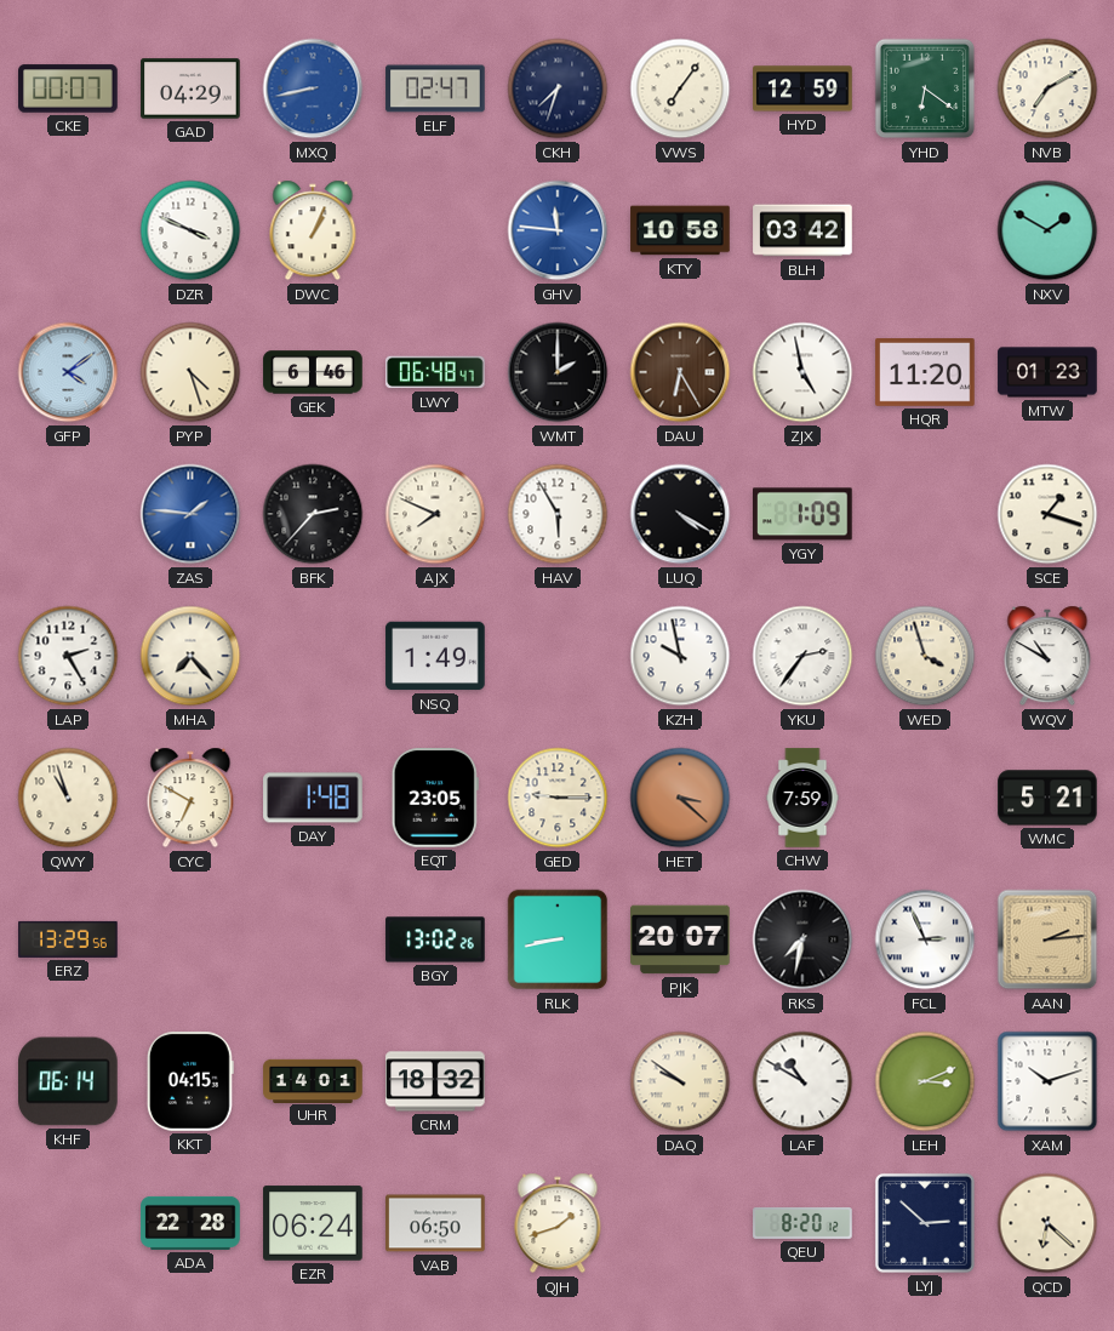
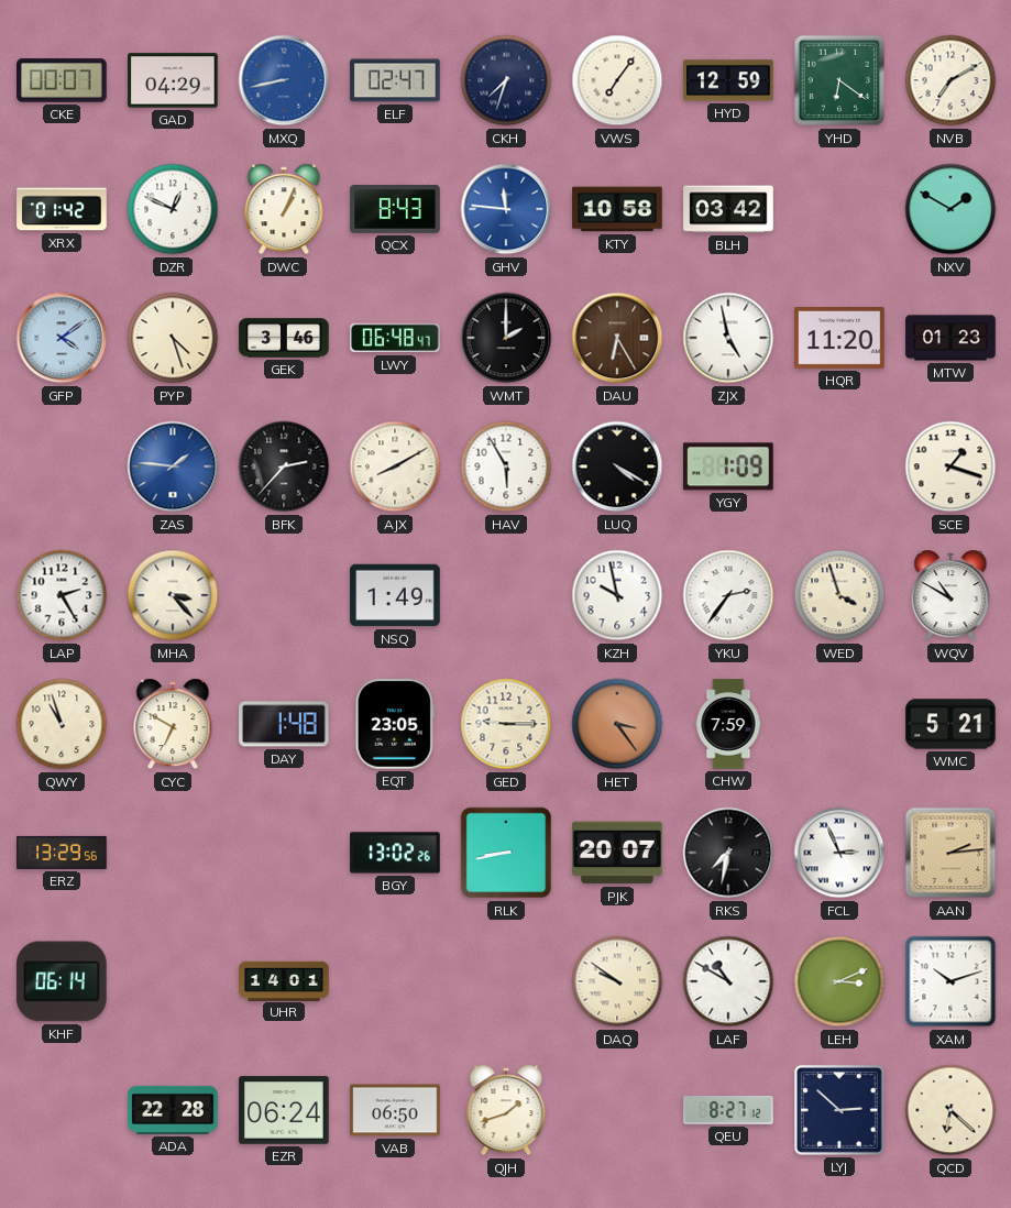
XRX: none -> 01:42
DZR: 3:49 -> 12:49
QCX: none -> 8:43
GEK: 6:46 -> 3:46
AJX: 7:49 -> 8:10
MHA: 7:23 -> 3:23
HET: 3:22 -> 3:24
KKT: 04:15 -> none
CRM: 18:32 -> none
QEU: 8:20 -> 8:27
